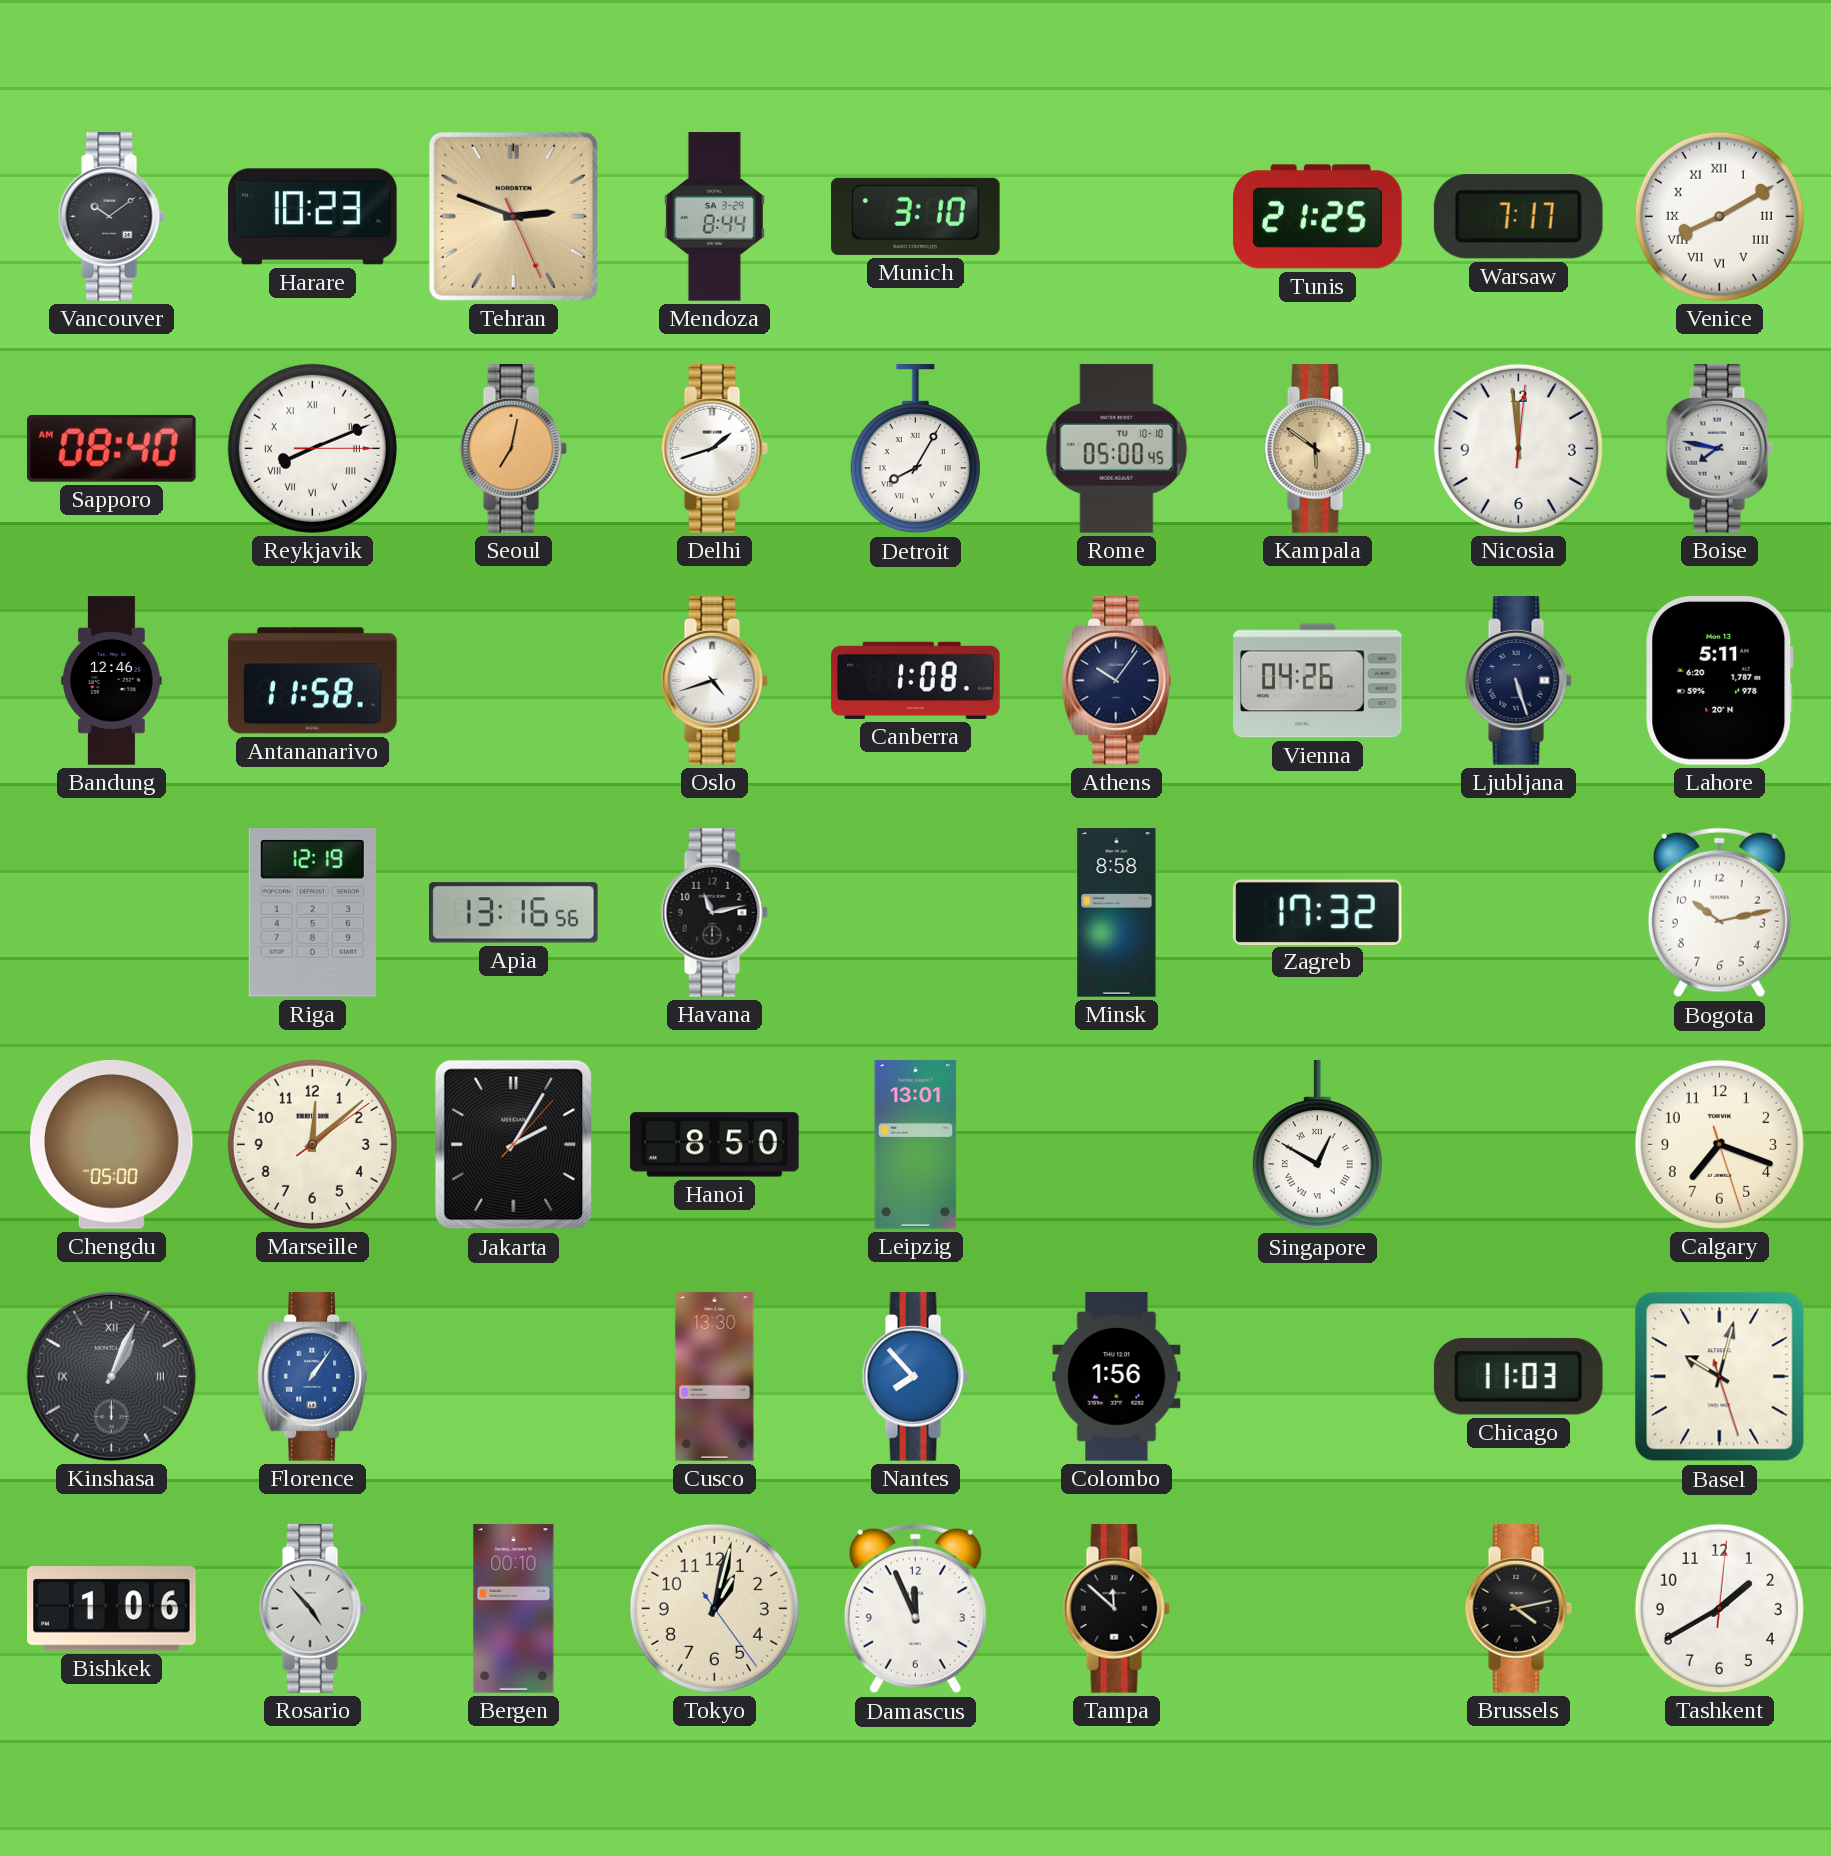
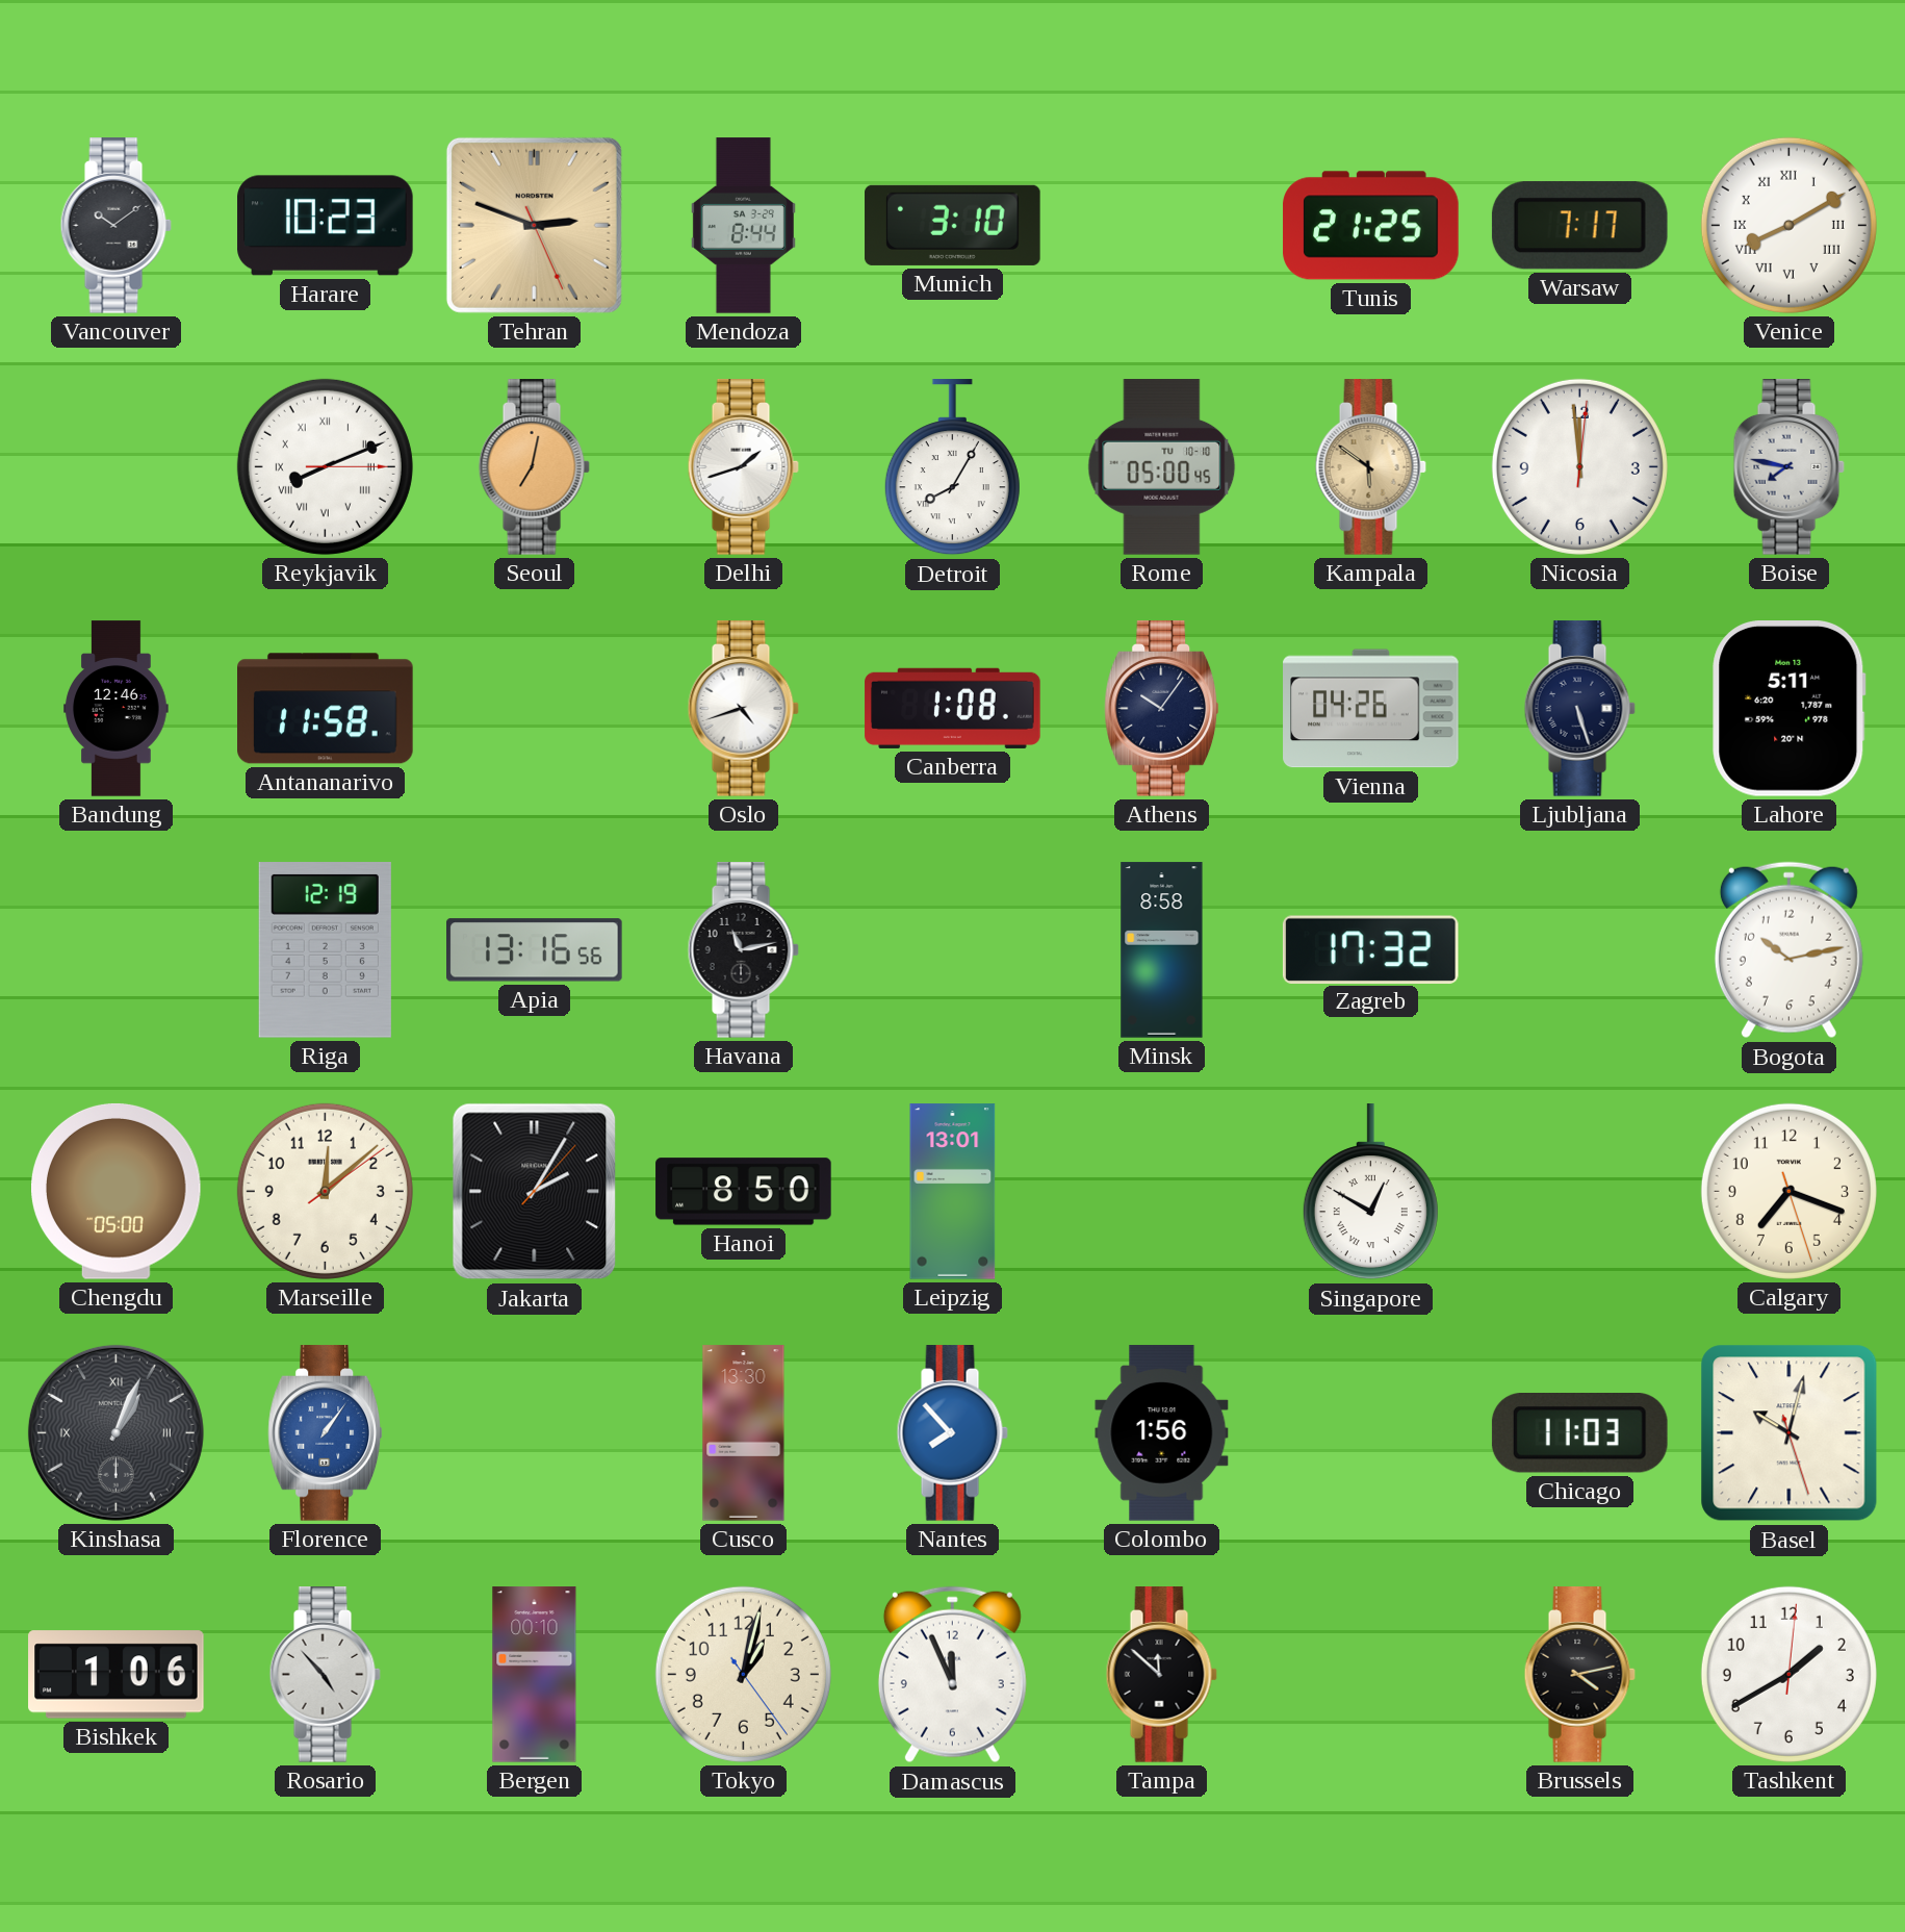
Sapporo: 08:40 -> none
